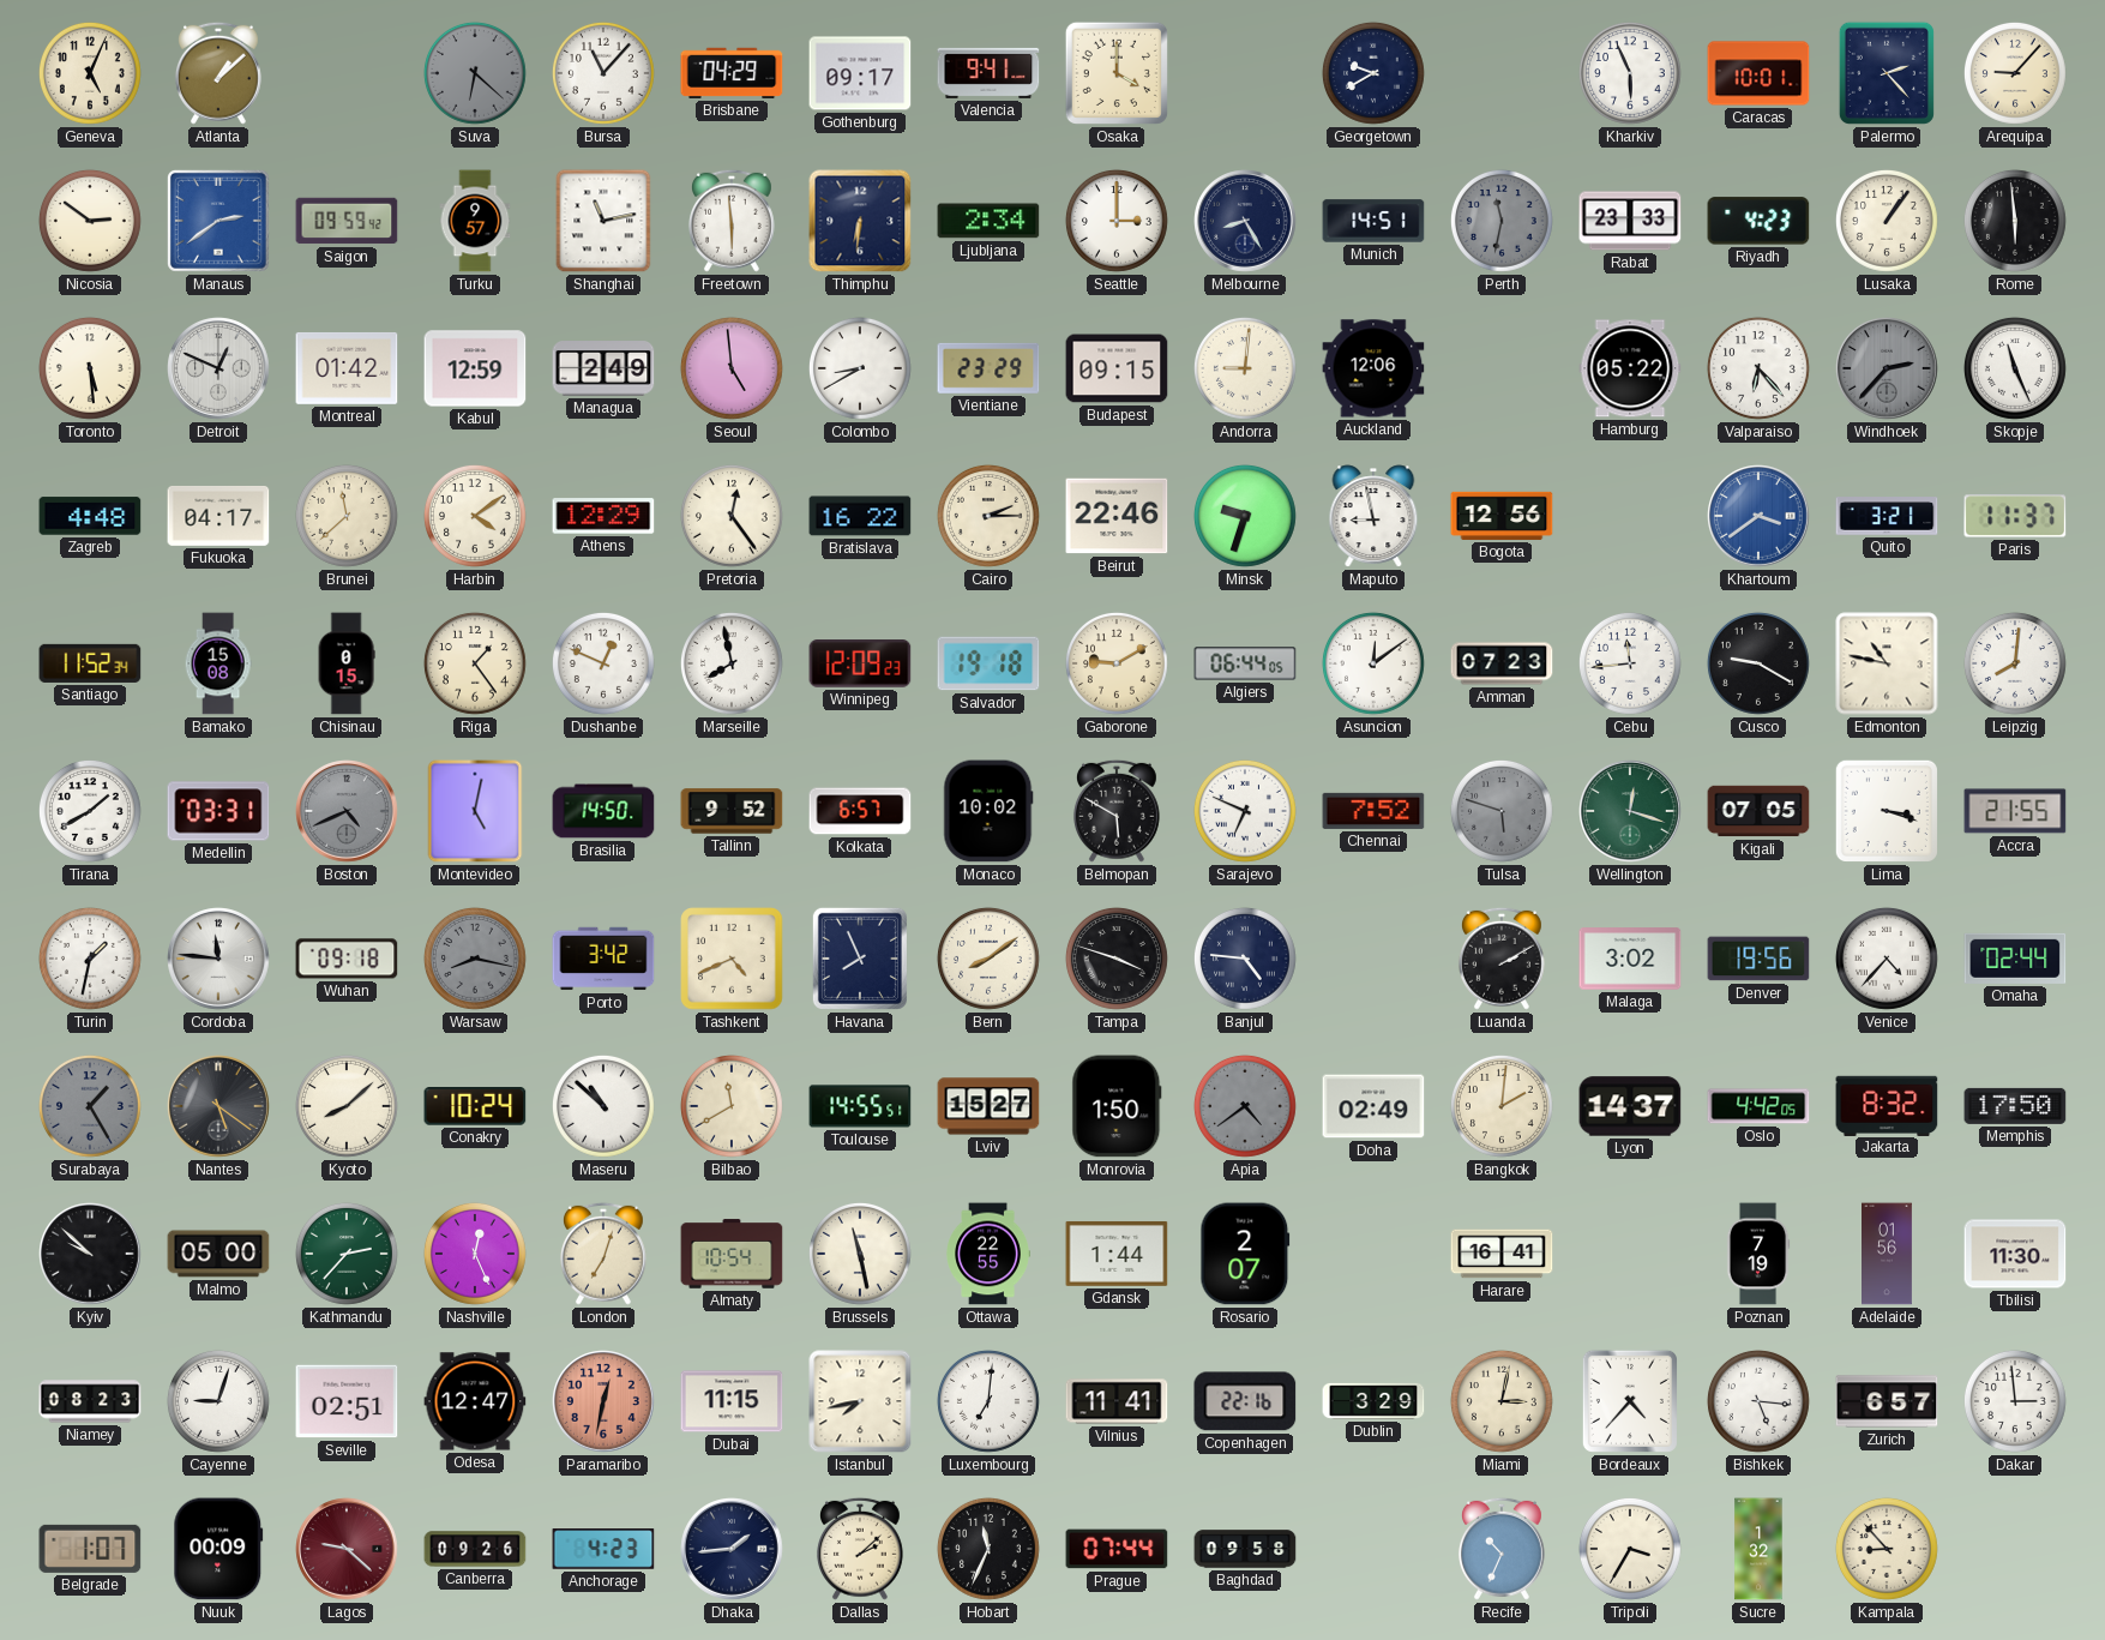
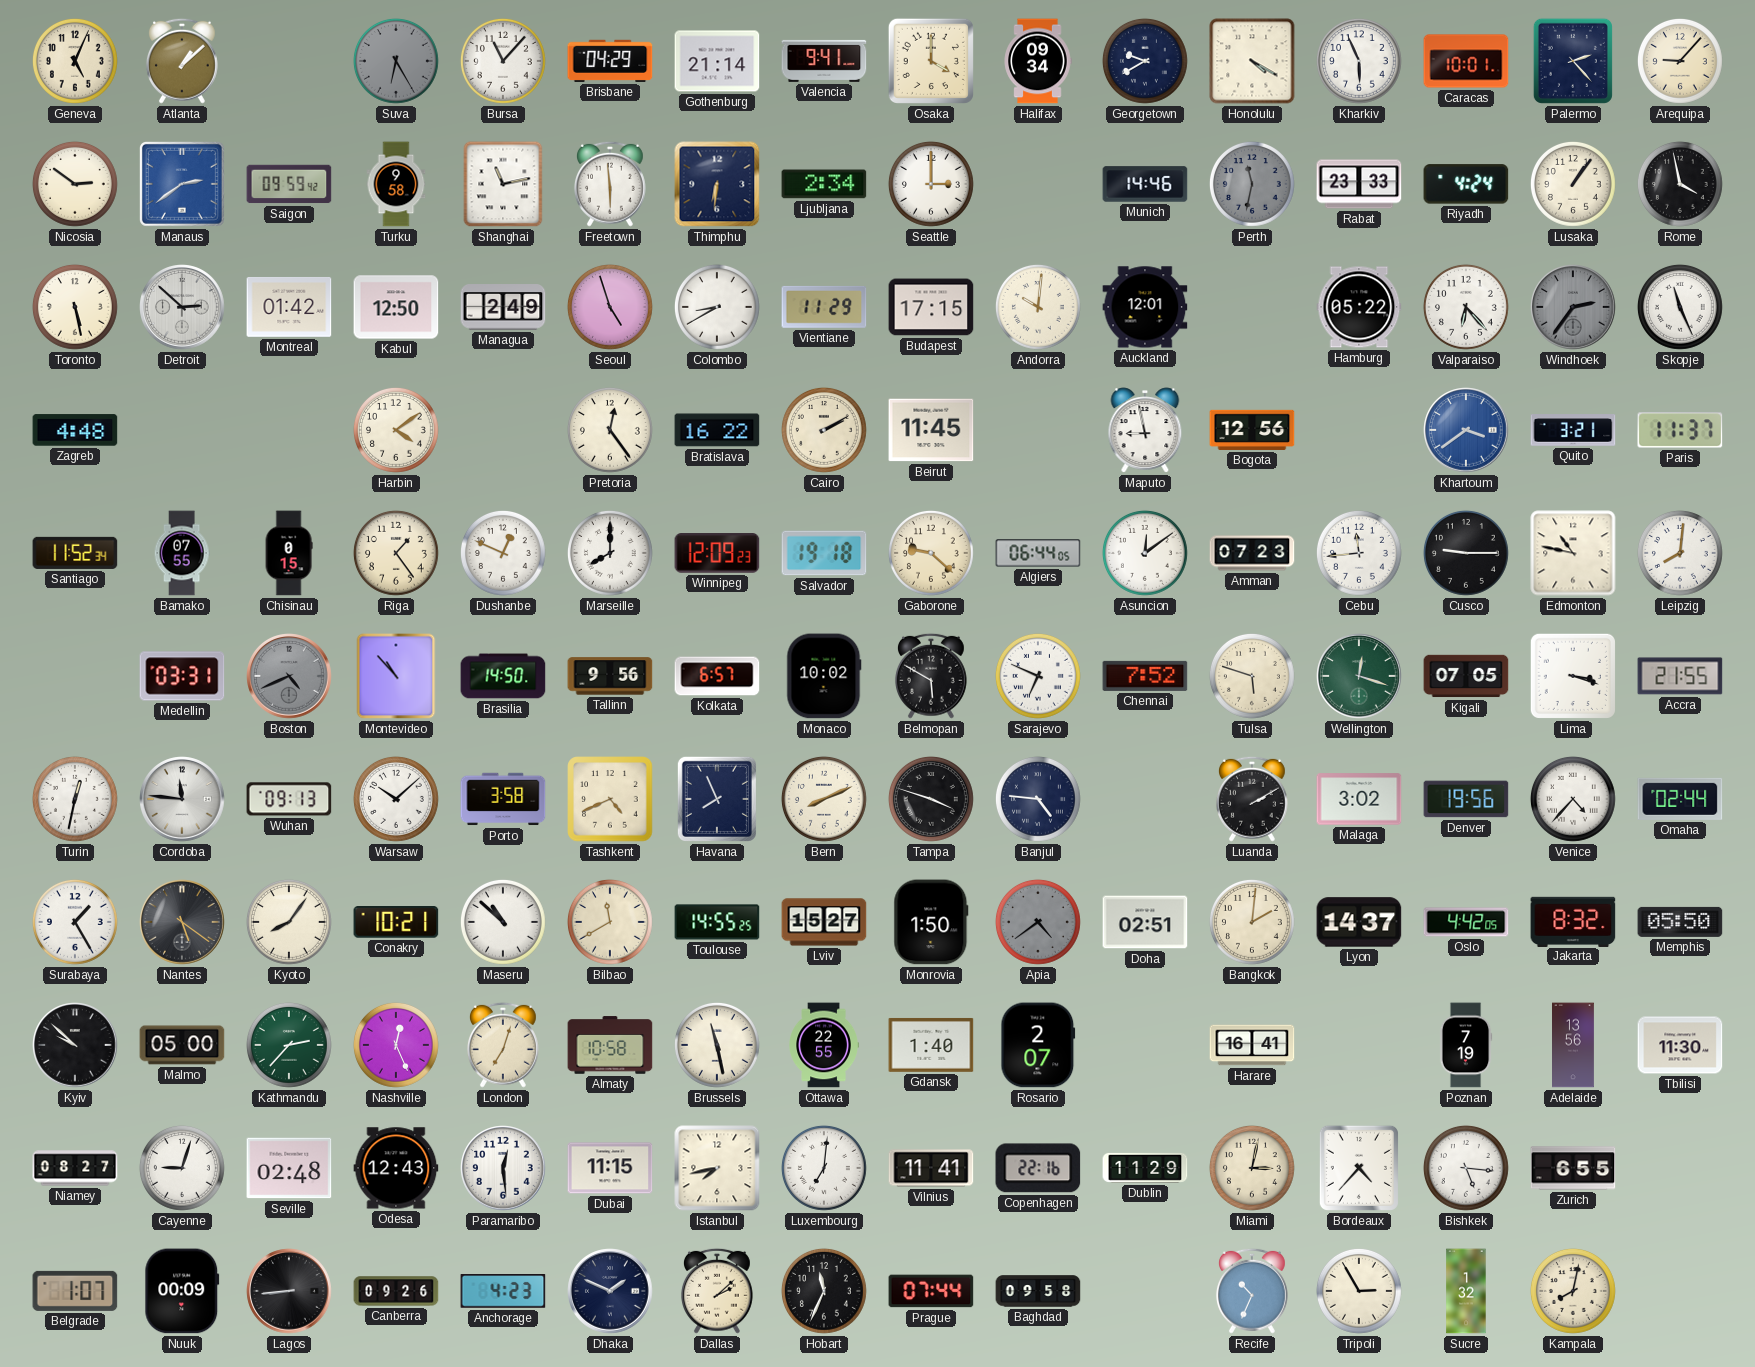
Suva: 6:22 -> 6:25
Gothenburg: 09:17 -> 21:14
Halifax: none -> 09:34
Honolulu: none -> 4:20
Turku: 9:57 -> 9:58
Melbourne: 8:25 -> none
Munich: 14:51 -> 14:46
Riyadh: 4:23 -> 4:24
Rome: 5:59 -> 3:58
Toronto: 5:29 -> 5:28
Detroit: 12:49 -> 2:52
Kabul: 12:59 -> 12:50
Seoul: 4:59 -> 4:57
Vientiane: 23:29 -> 11:29
Budapest: 09:15 -> 17:15
Andorra: 9:01 -> 10:01
Auckland: 12:06 -> 12:01
Windhoek: 2:37 -> 2:36
Fukuoka: 04:17 -> none
Brunei: 11:38 -> none
Athens: 12:29 -> none
Cairo: 2:15 -> 2:10
Beirut: 22:46 -> 11:45
Minsk: 9:33 -> none
Bamako: 15:08 -> 07:55
Marseille: 7:58 -> 8:00
Gaborone: 9:10 -> 9:22
Cusco: 9:20 -> 9:15
Tirana: 1:40 -> none
Montevideo: 5:02 -> 10:53
Tallinn: 9:52 -> 9:56
Tulsa dial: grey -> cream
Turin: 1:32 -> 12:32
Wuhan: 09:18 -> 09:13
Warsaw: 8:17 -> 10:08
Warsaw dial: grey -> white
Porto: 3:42 -> 3:58
Bern: 8:09 -> 8:11
Surabaya dial: grey -> white
Kyoto: 8:08 -> 8:06
Conakry: 10:24 -> 10:21
Toulouse: 14:55:51 -> 14:55:25
Doha: 02:49 -> 02:51
Memphis: 17:50 -> 05:50
Almaty: 10:54 -> 10:58
Gdansk: 1:44 -> 1:40
Adelaide: 01:56 -> 13:56
Niamey: 08:23 -> 08:27
Seville: 02:51 -> 02:48
Odesa: 12:47 -> 12:43
Paramaribo: 12:32 -> 12:29
Paramaribo dial: salmon -> white
Dublin: 3:29 -> 11:29
Zurich: 6:57 -> 6:55
Dakar: 2:59 -> none
Lagos: 9:22 -> 8:44
Lagos dial: burgundy -> black
Dhaka: 1:44 -> 1:49
Tripoli: 3:35 -> 2:55
Kampala: 8:53 -> 8:02
